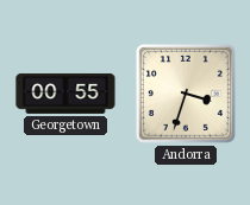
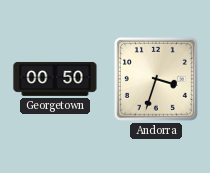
Georgetown: 00:55 -> 00:50
